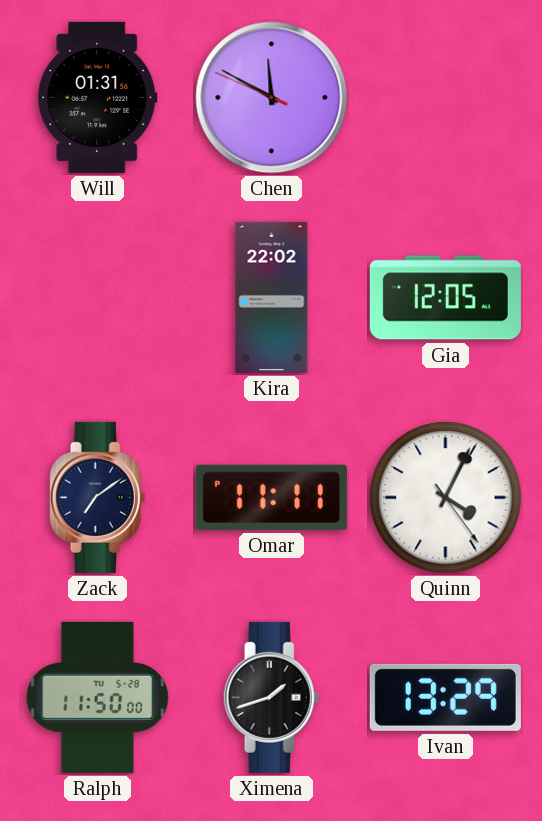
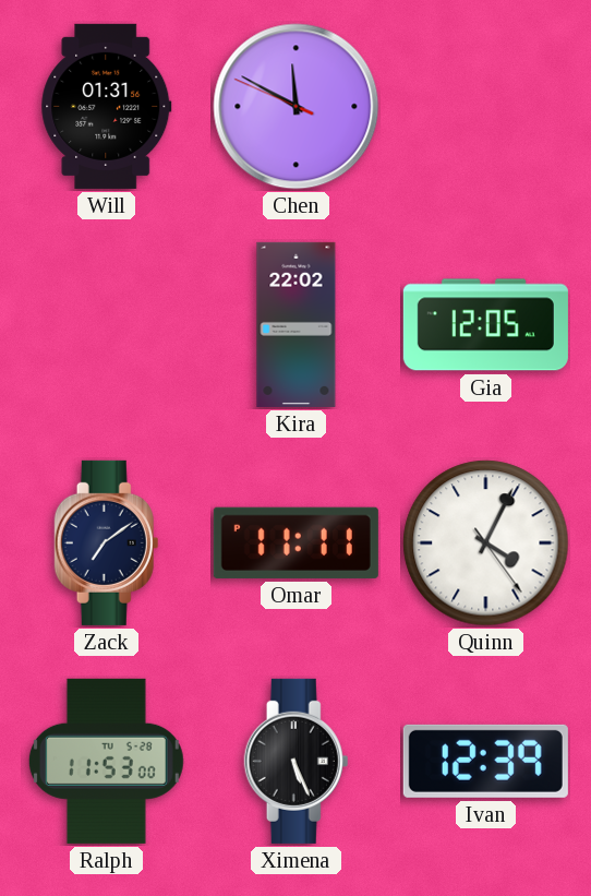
Ralph: 11:50 -> 11:53
Ximena: 1:42 -> 5:26
Ivan: 13:29 -> 12:39
